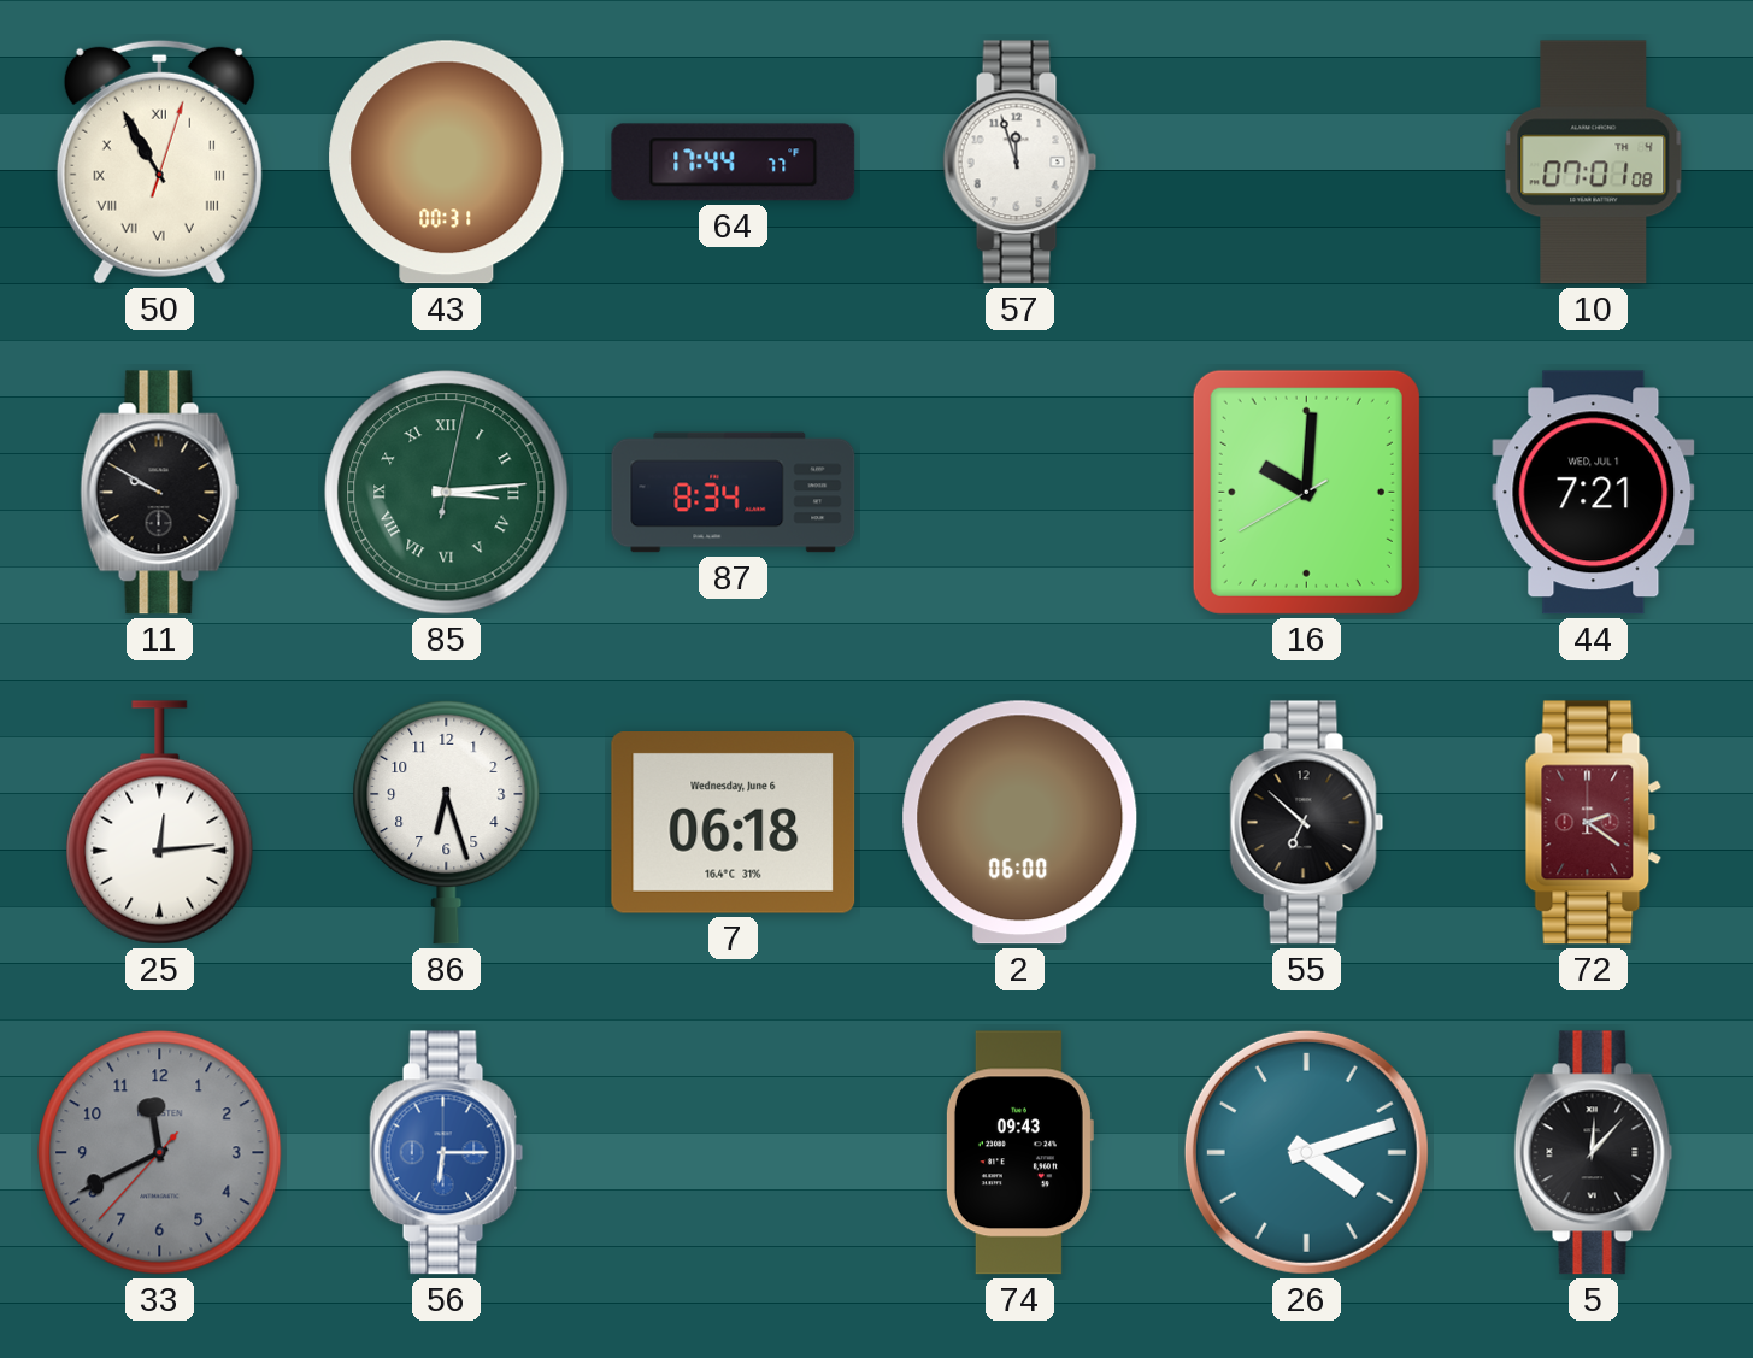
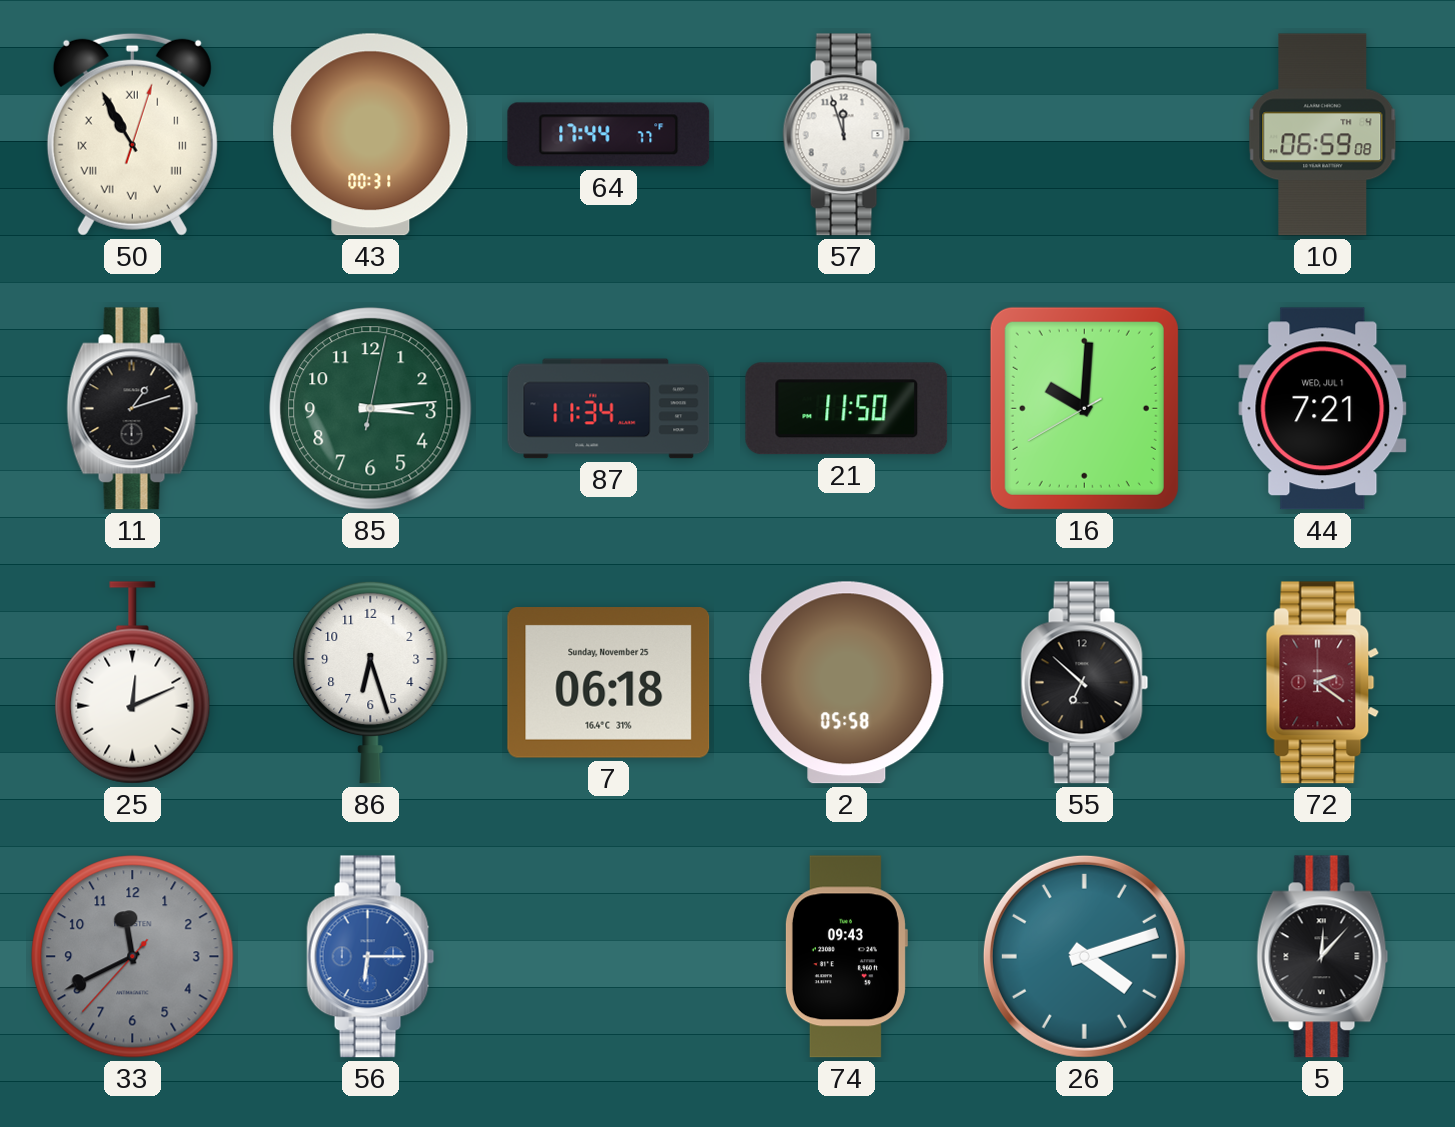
10: 07:01 -> 06:59
11: 9:50 -> 1:12
85 numerals: Roman -> Arabic
87: 8:34 -> 11:34
21: none -> 11:50
25: 12:14 -> 12:11
7 date: Wednesday, June 6 -> Sunday, November 25
2: 06:00 -> 05:58
